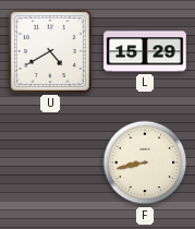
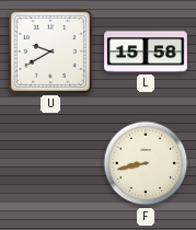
U: 4:40 -> 9:40
L: 15:29 -> 15:58
